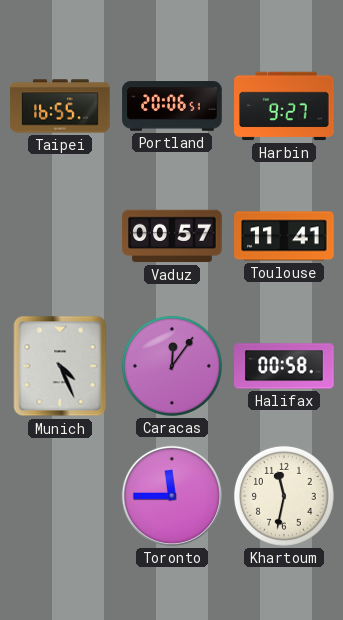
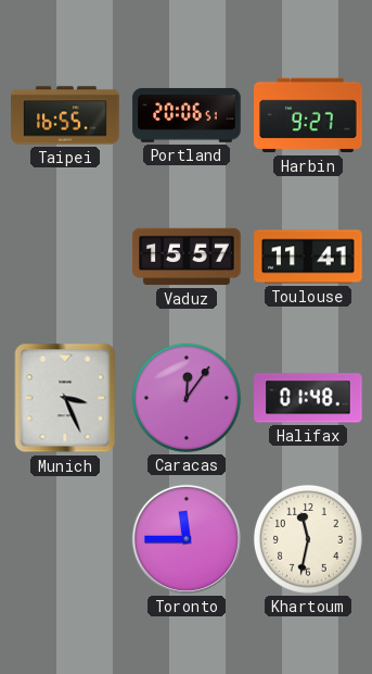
Vaduz: 00:57 -> 15:57
Munich: 4:26 -> 3:26
Halifax: 00:58 -> 01:48
